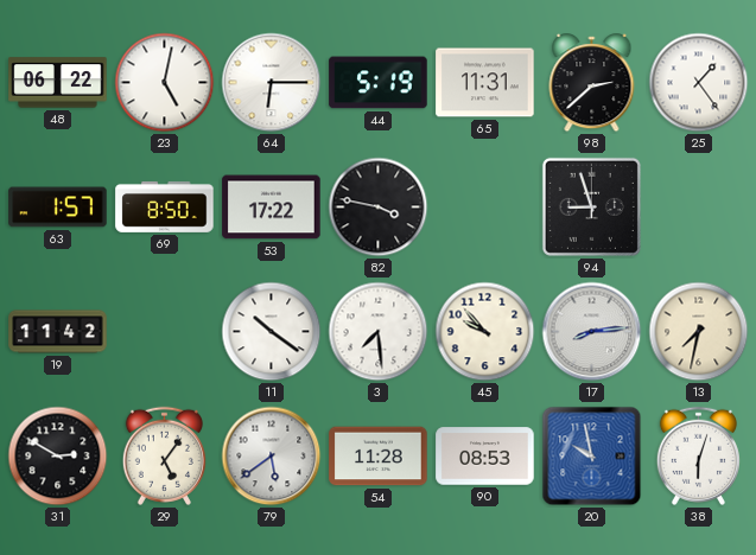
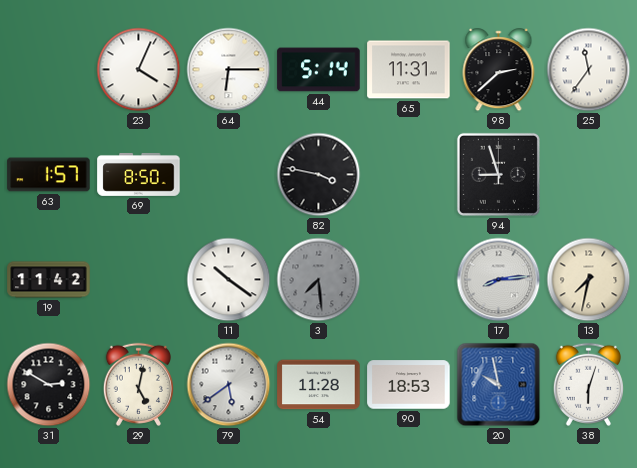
48: 06:22 -> none
23: 5:02 -> 4:04
44: 5:19 -> 5:14
25: 1:24 -> 11:36
53: 17:22 -> none
3 dial: white -> grey
45: 9:53 -> none
29: 5:06 -> 5:02
90: 08:53 -> 18:53
